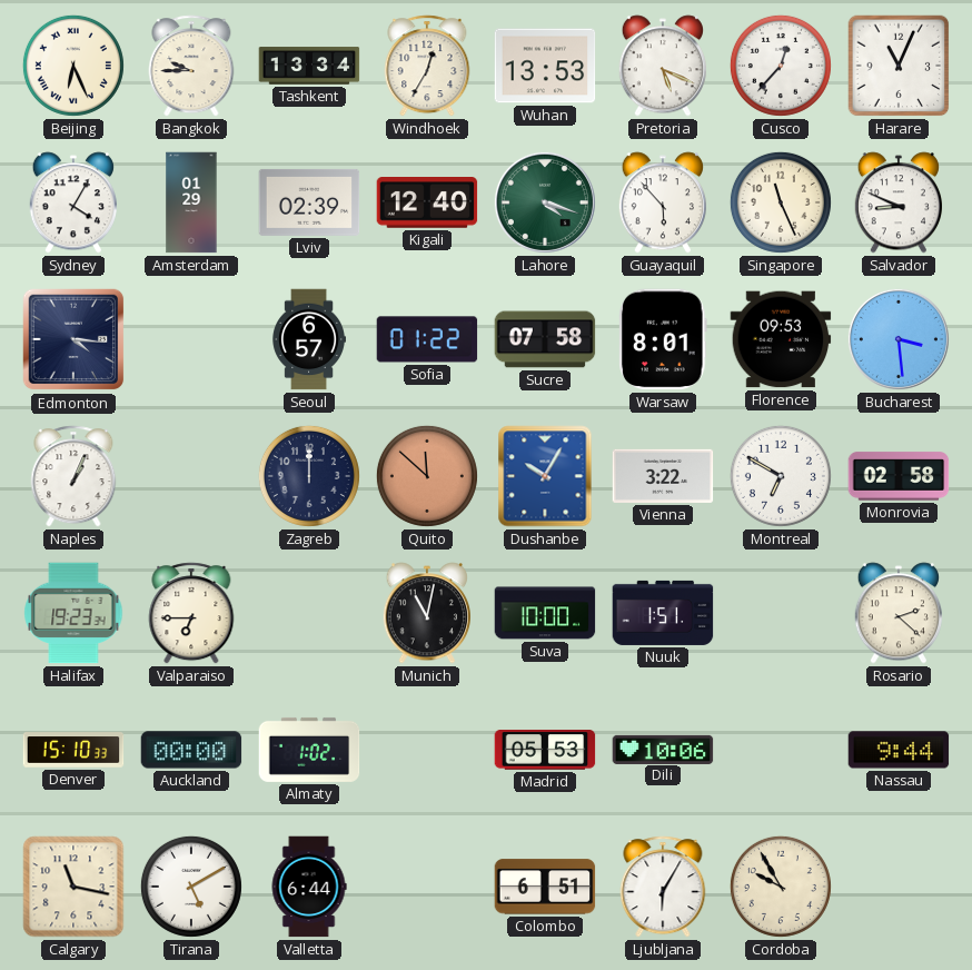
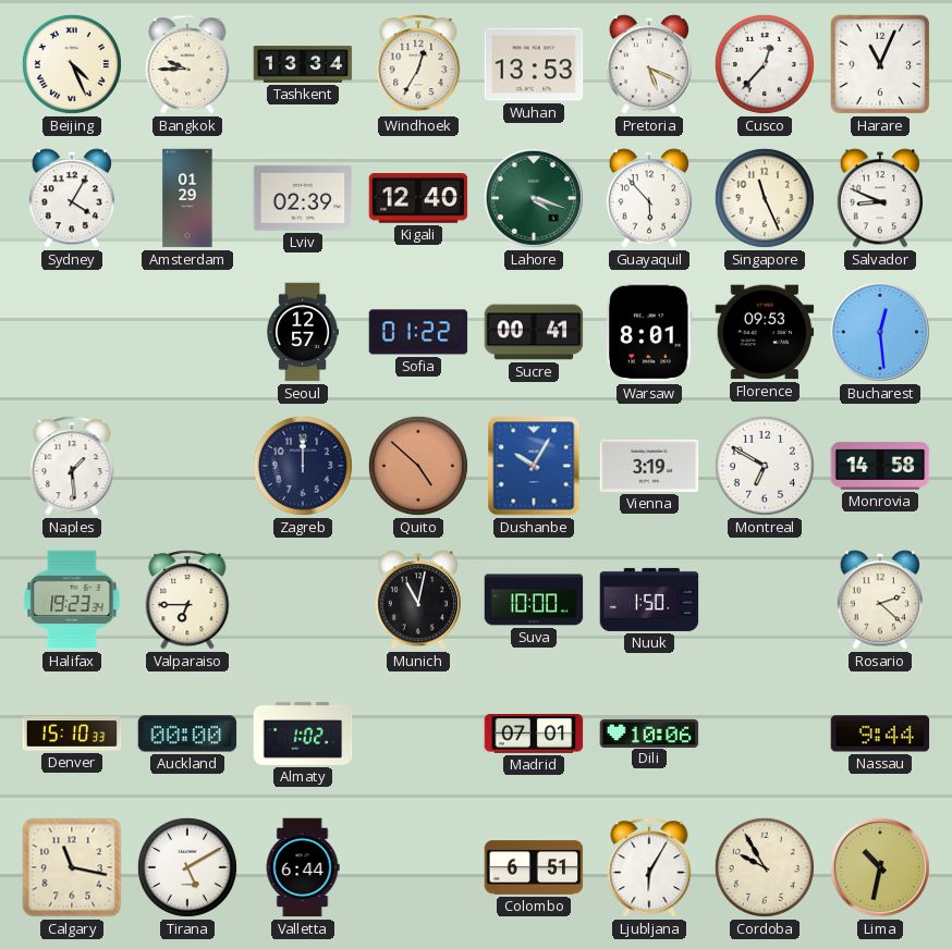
Beijing: 6:26 -> 4:26
Edmonton: 4:16 -> none
Seoul: 6:57 -> 12:57
Sucre: 07:58 -> 00:41
Bucharest: 3:29 -> 12:29
Naples: 1:04 -> 1:29
Quito: 11:52 -> 4:52
Vienna: 3:22 -> 3:19
Monrovia: 02:58 -> 14:58
Nuuk: 1:51 -> 1:50
Madrid: 05:53 -> 07:01
Lima: none -> 10:32
